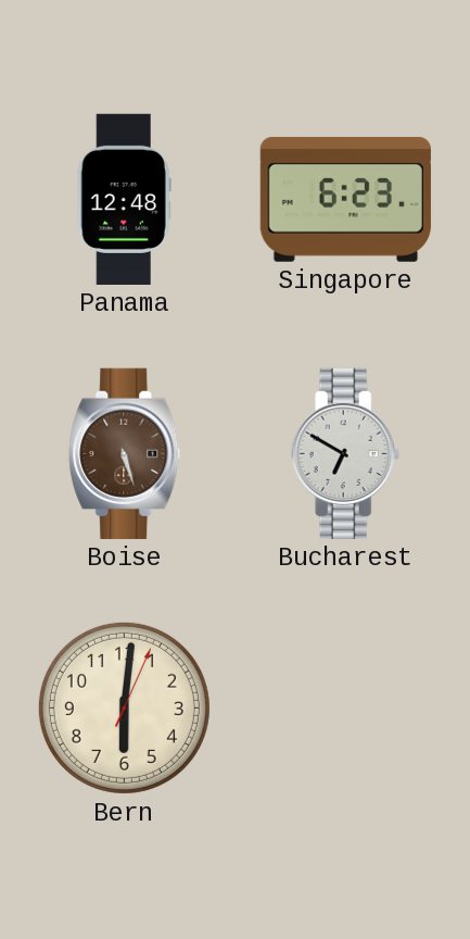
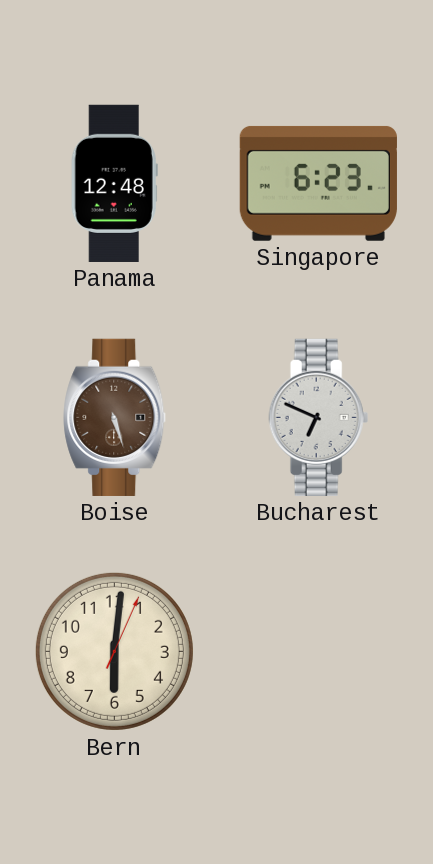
Bucharest: 6:50 -> 6:49
